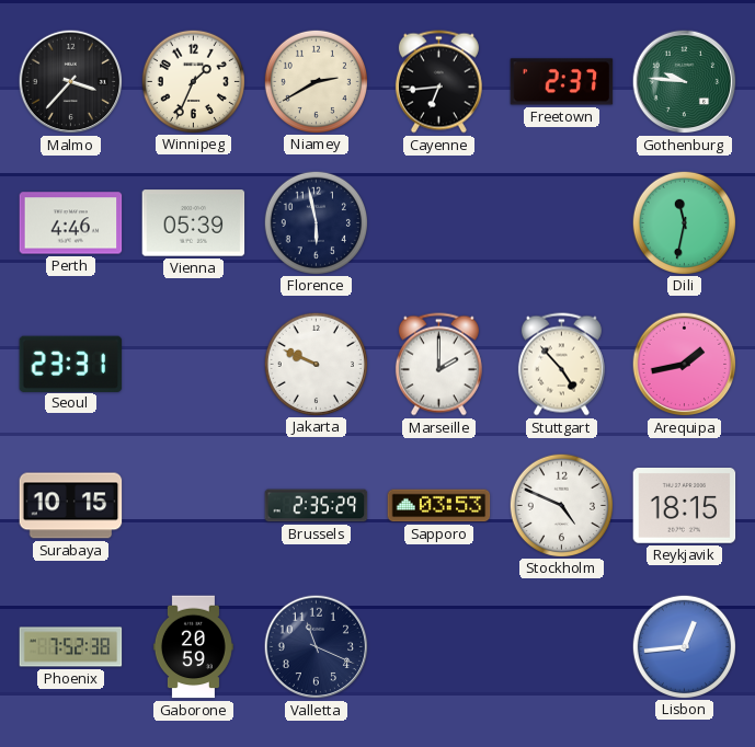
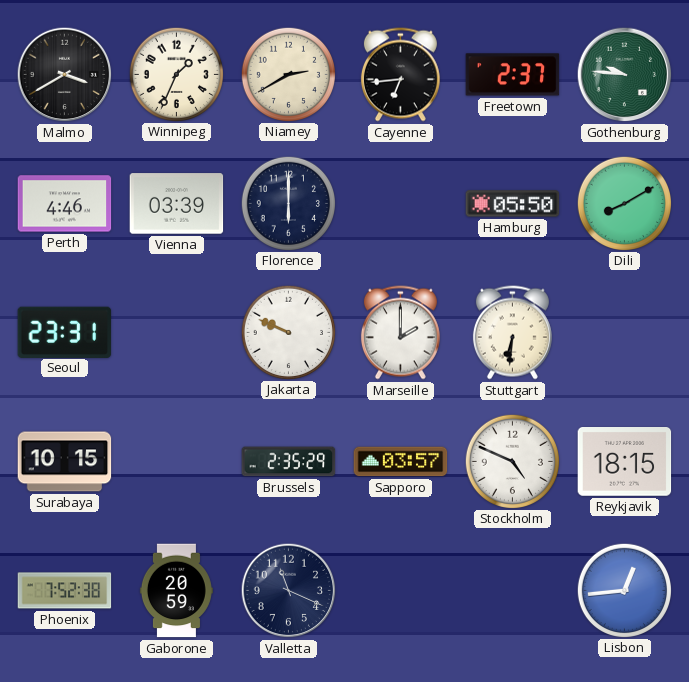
Malmo: 3:37 -> 3:40
Vienna: 05:39 -> 03:39
Florence: 5:58 -> 6:00
Hamburg: none -> 05:50
Dili: 11:32 -> 8:10
Stuttgart: 4:53 -> 6:31
Arequipa: 1:43 -> none
Sapporo: 03:53 -> 03:57
